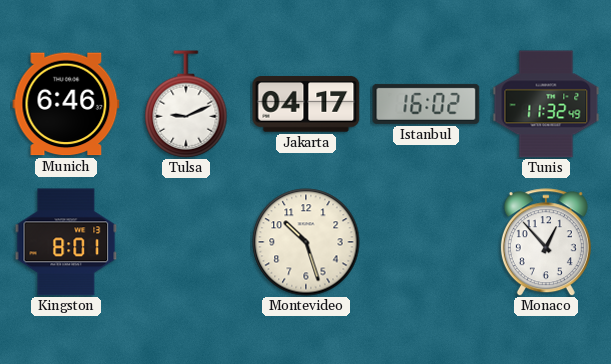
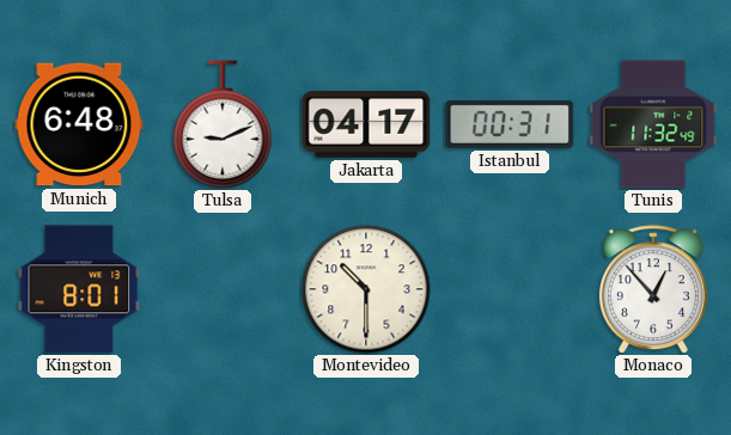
Munich: 6:46 -> 6:48
Istanbul: 16:02 -> 00:31
Montevideo: 10:27 -> 10:30
